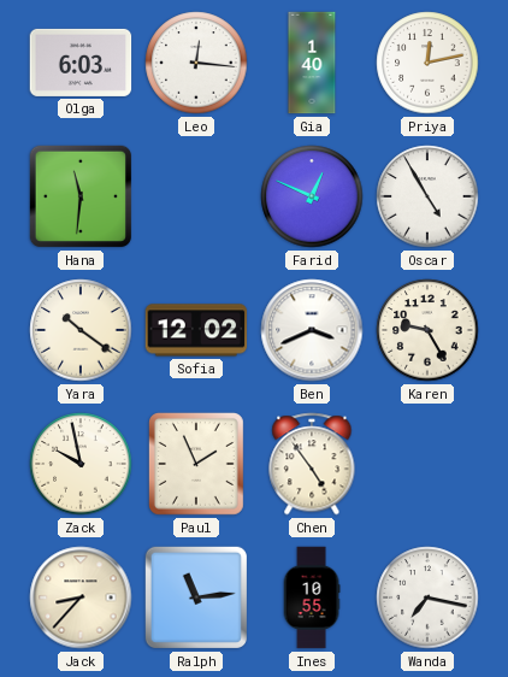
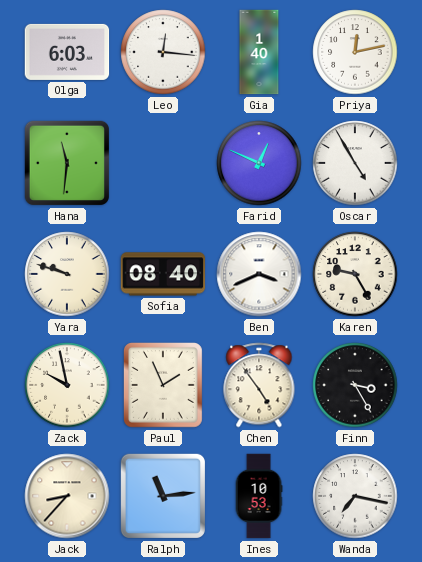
Yara: 10:21 -> 9:48
Sofia: 12:02 -> 08:40
Finn: none -> 3:25
Ines: 10:55 -> 10:53
